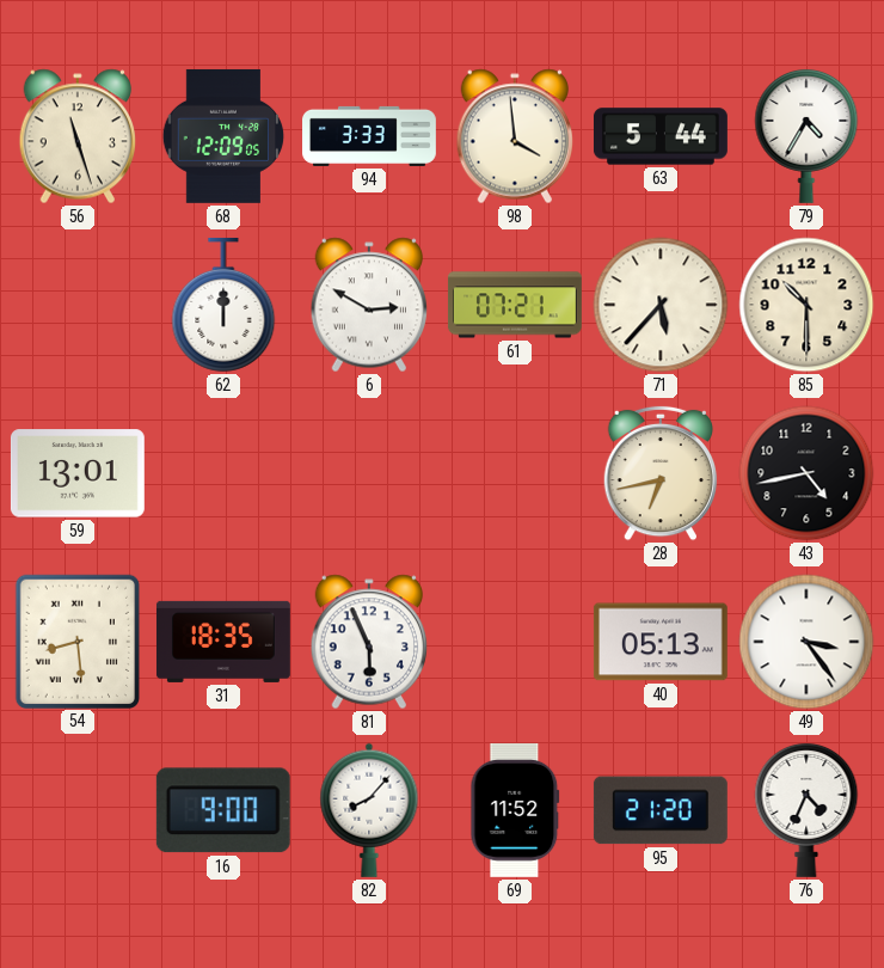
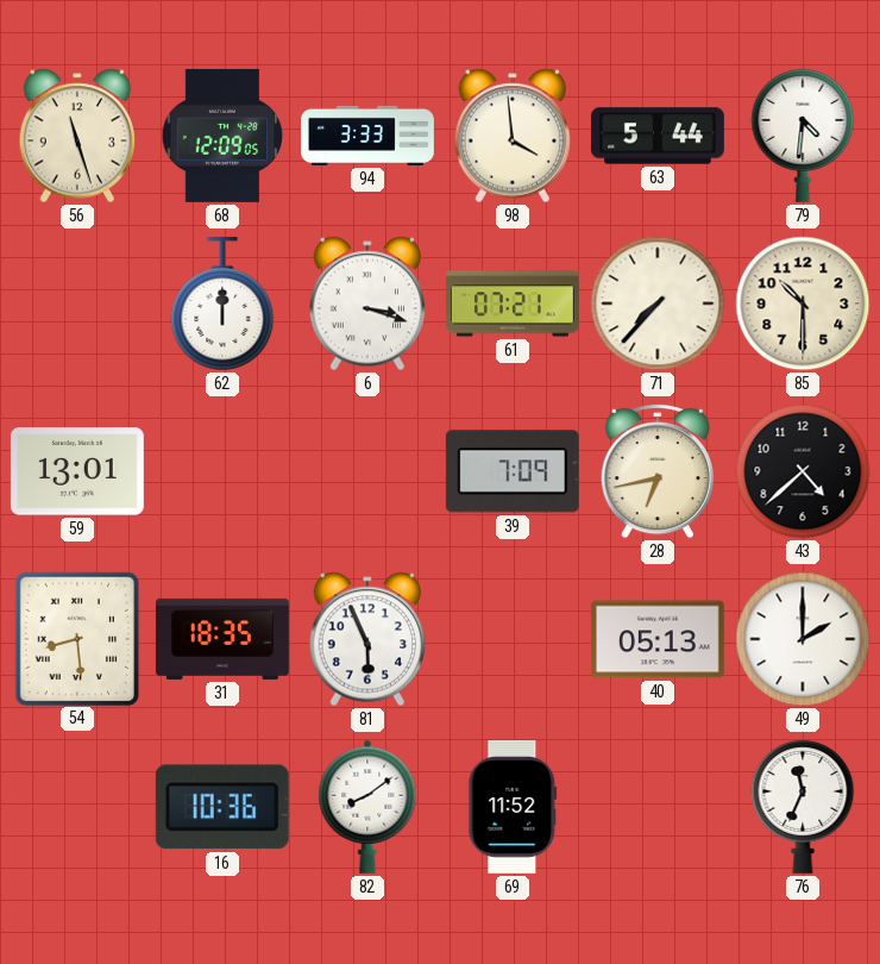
79: 4:35 -> 4:31
6: 2:50 -> 3:18
71: 5:37 -> 7:37
39: none -> 7:09
43: 4:43 -> 4:38
49: 3:24 -> 2:00
16: 9:00 -> 10:36
82: 8:07 -> 8:09
95: 21:20 -> none
76: 4:34 -> 11:34
